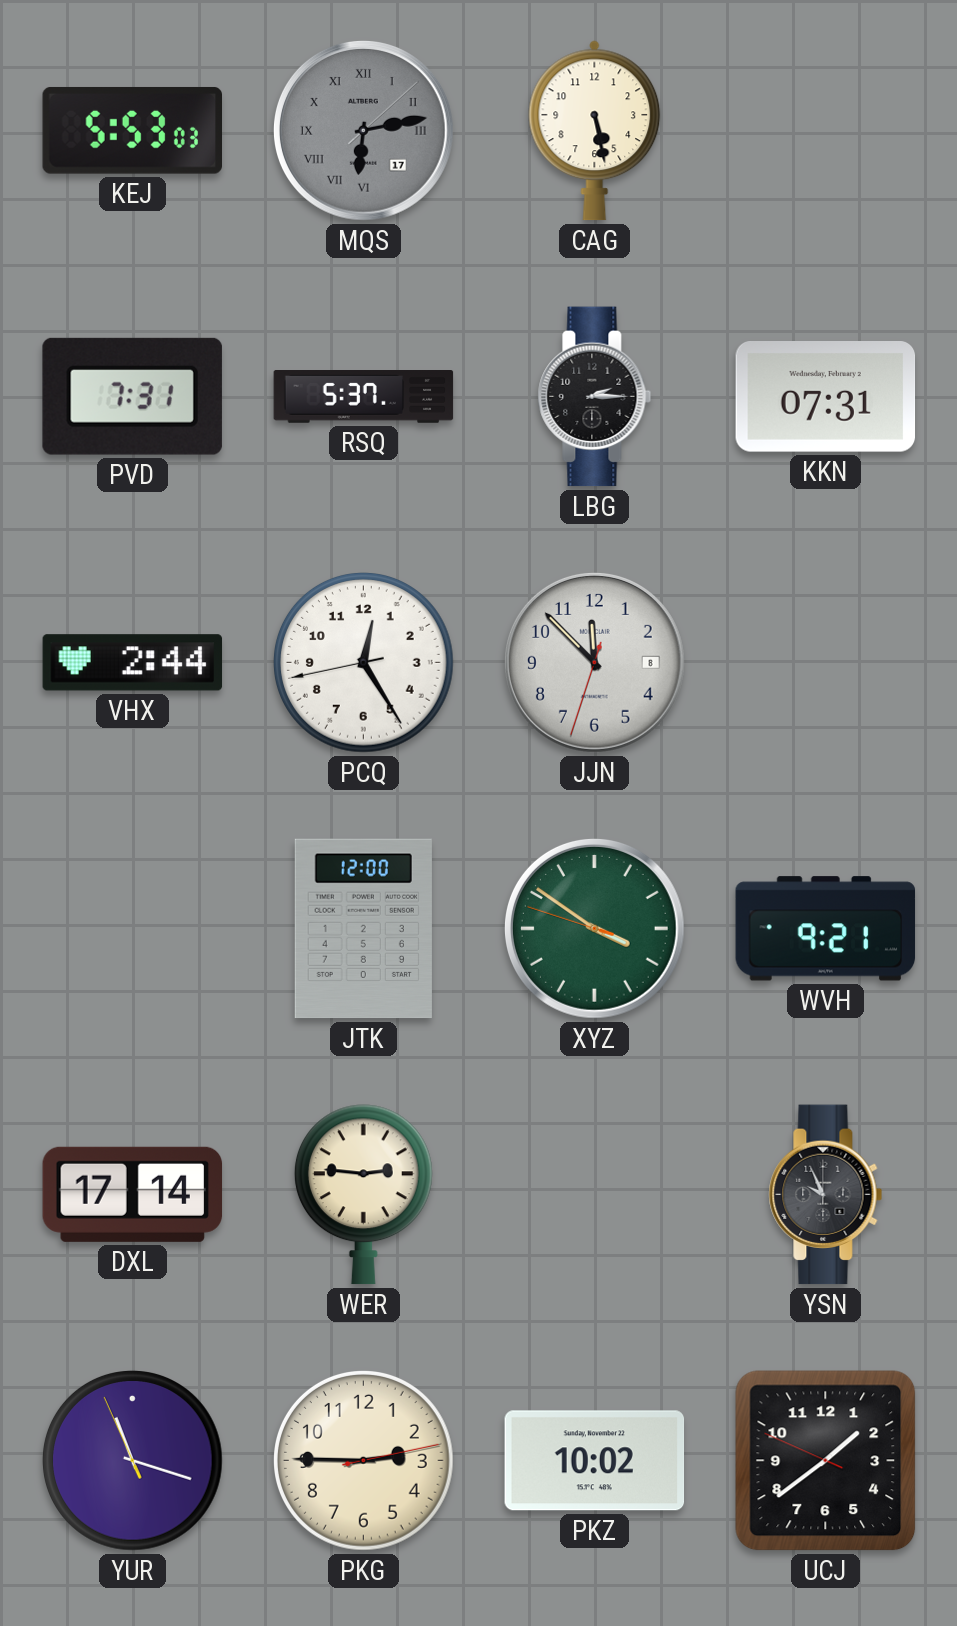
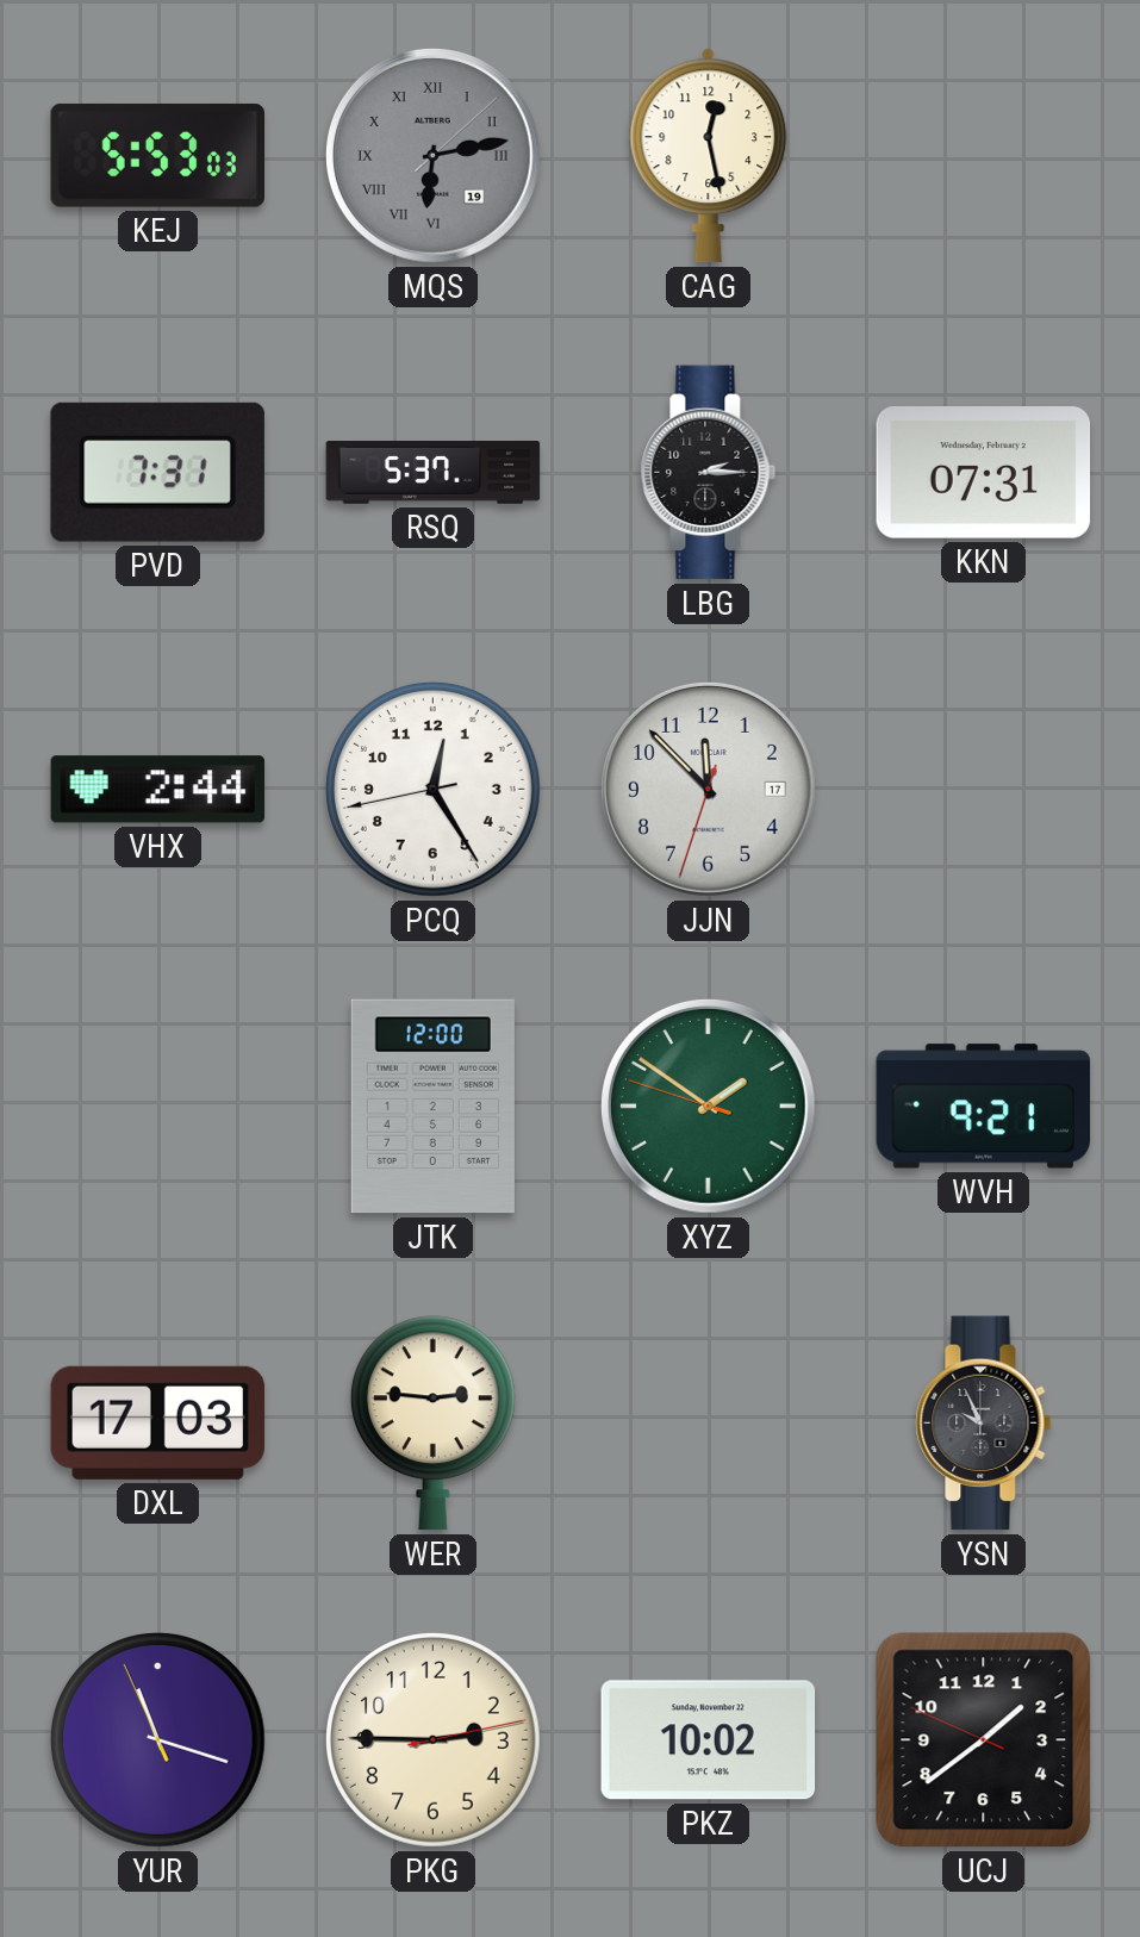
MQS date: 17 -> 19
CAG: 5:28 -> 12:28
JJN date: 8 -> 17
XYZ: 3:50 -> 1:50
DXL: 17:14 -> 17:03
